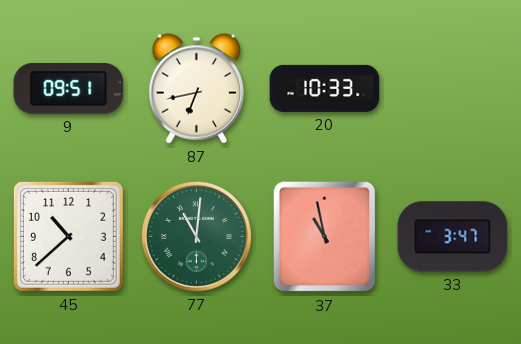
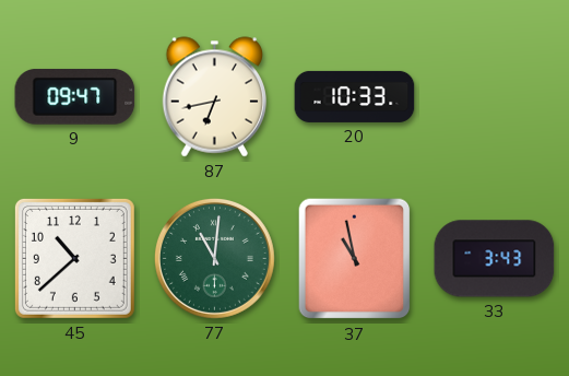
9: 09:51 -> 09:47
33: 3:47 -> 3:43
